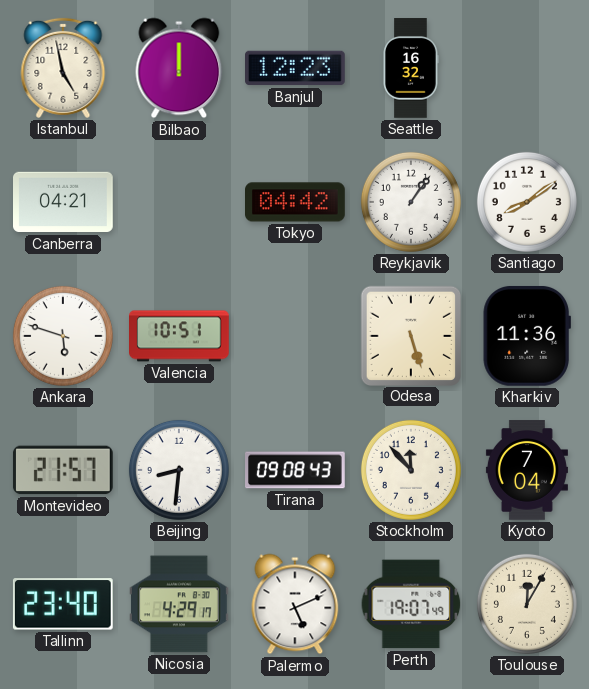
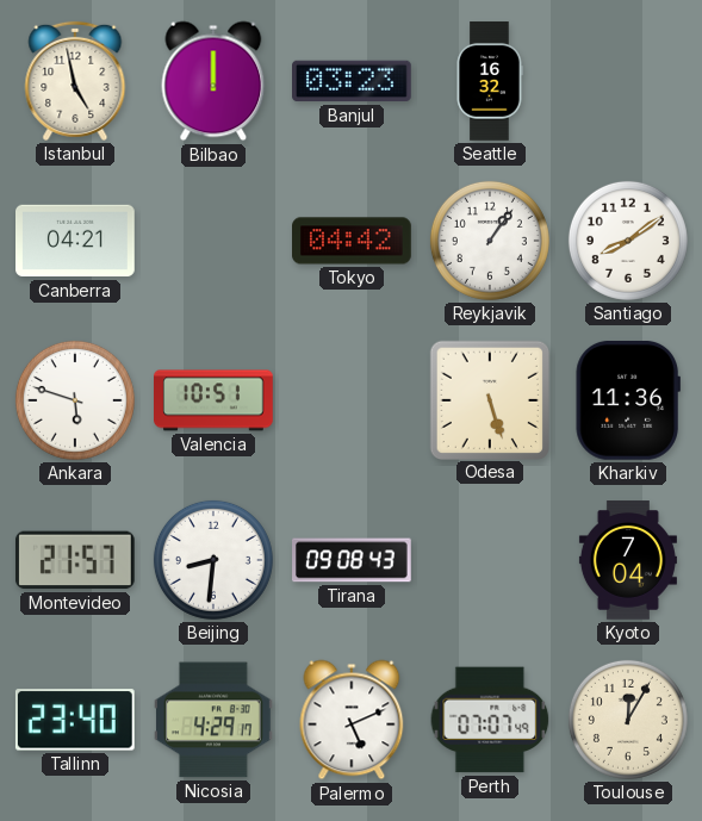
Banjul: 12:23 -> 03:23
Stockholm: 11:53 -> none
Perth: 19:07 -> 07:07
